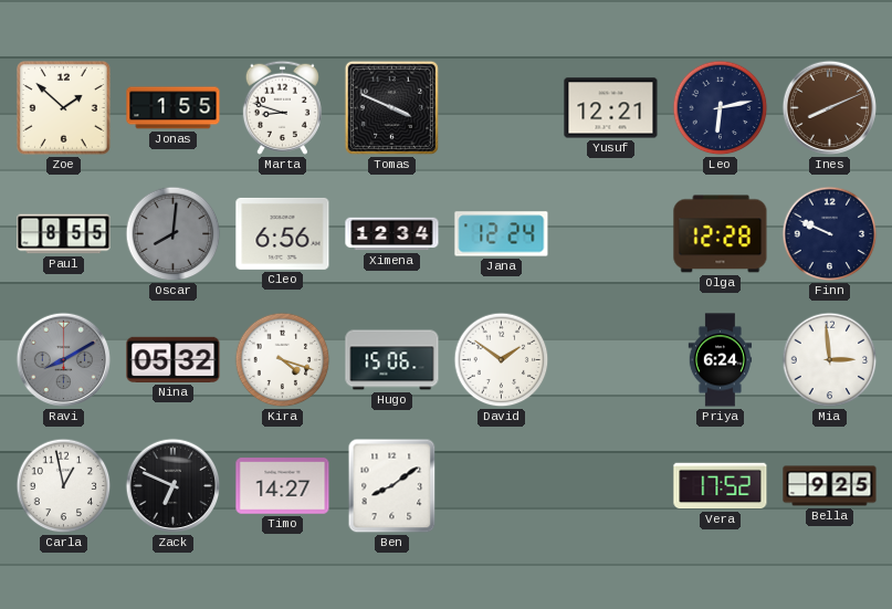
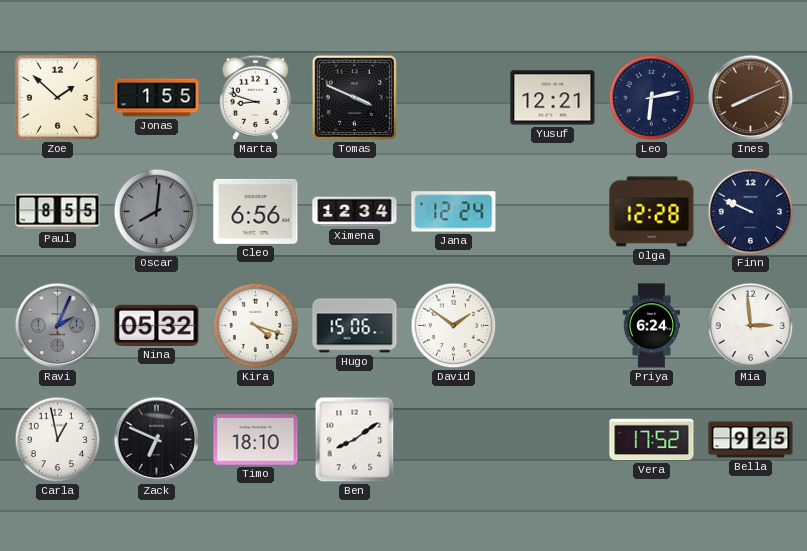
Ravi: 8:10 -> 2:04
Timo: 14:27 -> 18:10
